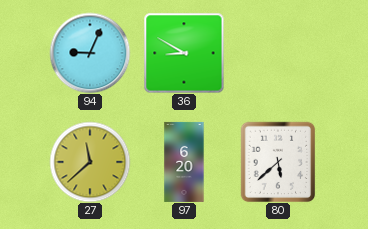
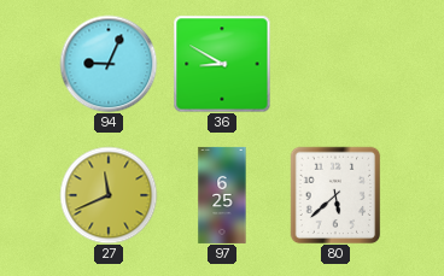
27: 11:38 -> 11:41
97: 6:20 -> 6:25
